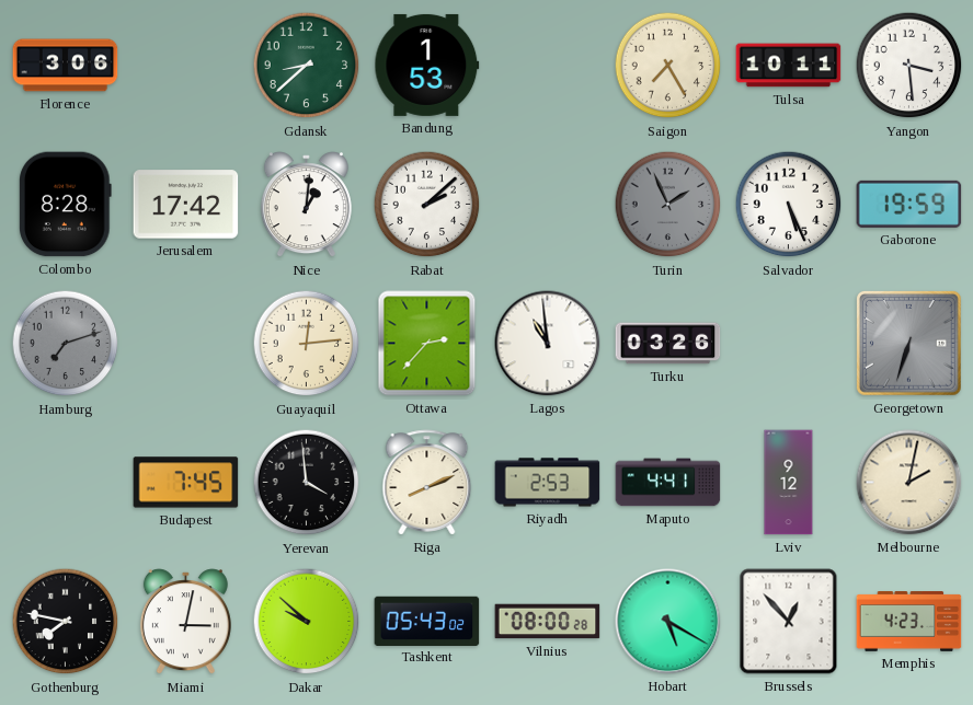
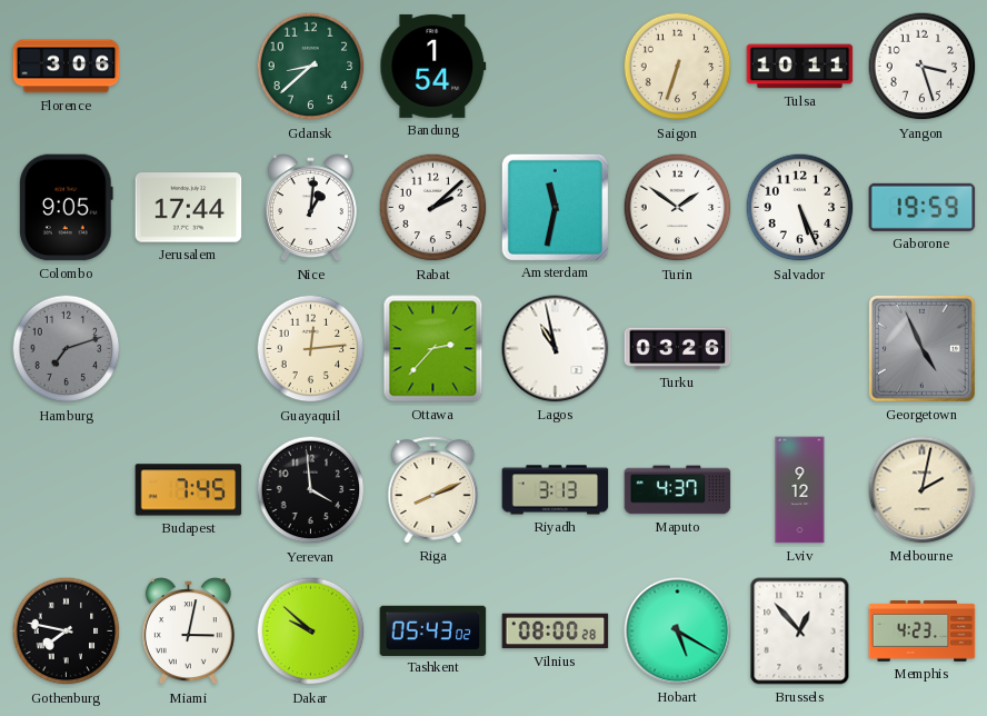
Bandung: 1:53 -> 1:54
Saigon: 7:25 -> 6:33
Yangon: 3:29 -> 3:27
Colombo: 8:28 -> 9:05
Jerusalem: 17:42 -> 17:44
Amsterdam: none -> 11:32
Turin: 1:56 -> 1:51
Turin dial: grey -> white
Lagos: 10:59 -> 10:58
Georgetown: 6:33 -> 4:56
Riyadh: 2:53 -> 3:13
Maputo: 4:41 -> 4:37
